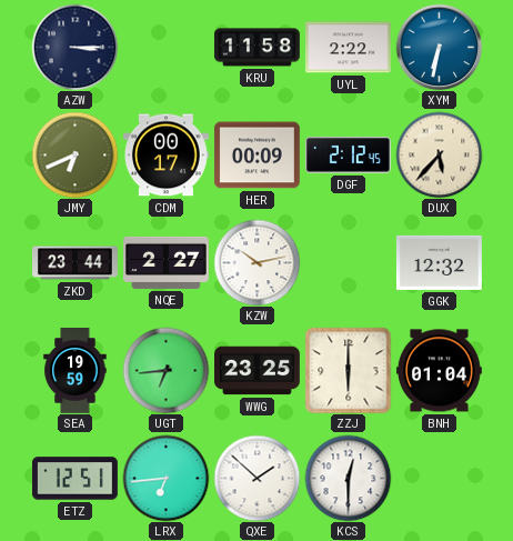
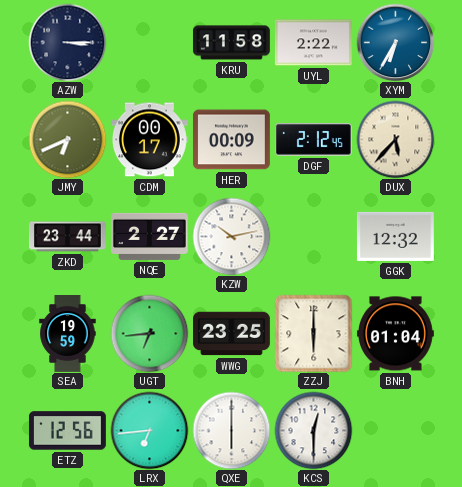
XYM: 6:32 -> 6:35
ETZ: 12:51 -> 12:56
QXE: 1:52 -> 6:00
